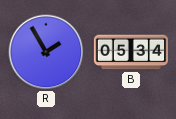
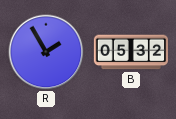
B: 05:34 -> 05:32
